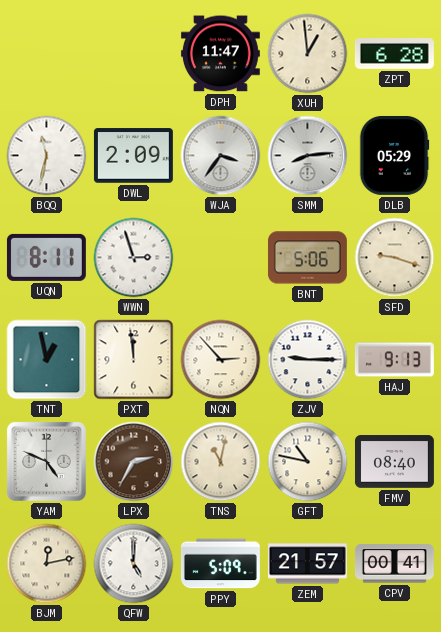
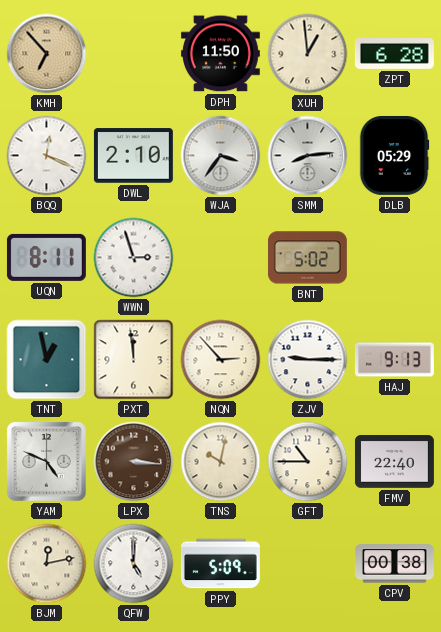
KMH: none -> 6:53
DPH: 11:47 -> 11:50
BQQ: 11:32 -> 12:19
DWL: 2:09 -> 2:10
BNT: 5:06 -> 5:02
SFD: 9:18 -> none
LPX: 2:35 -> 3:16
TNS: 11:02 -> 10:02
GFT: 10:47 -> 10:45
FMV: 08:40 -> 22:40
ZEM: 21:57 -> none
CPV: 00:41 -> 00:38
